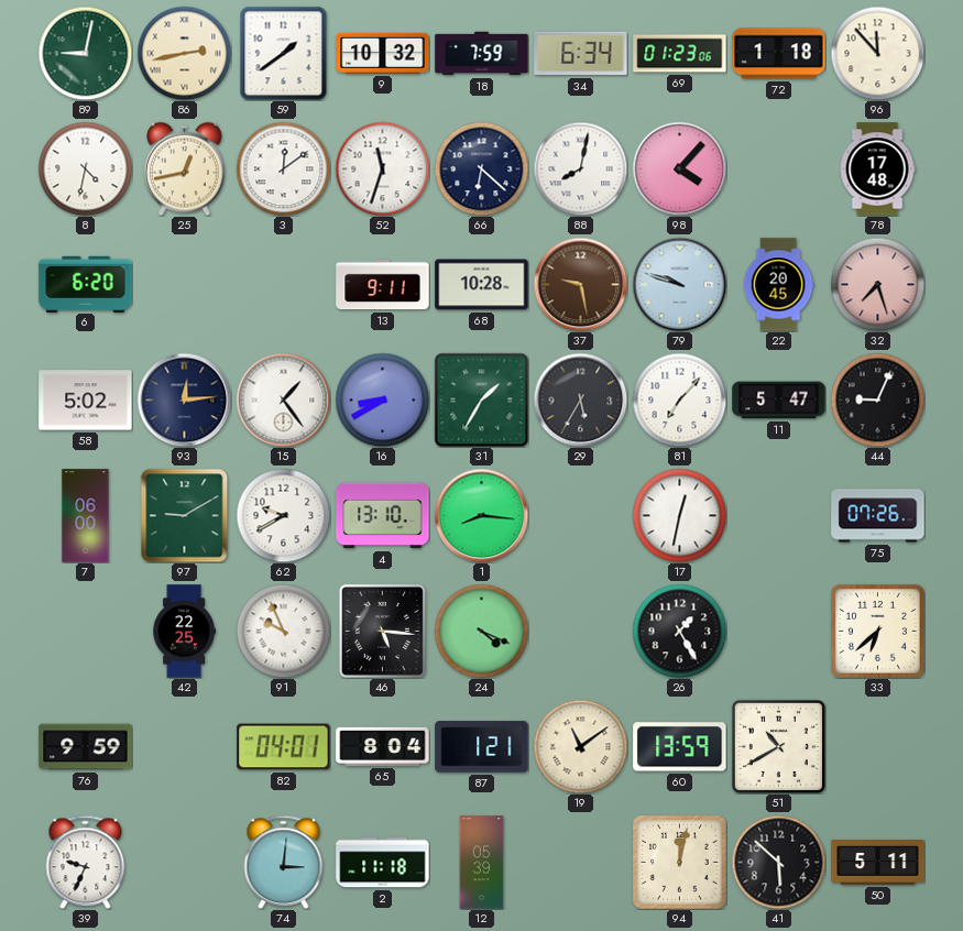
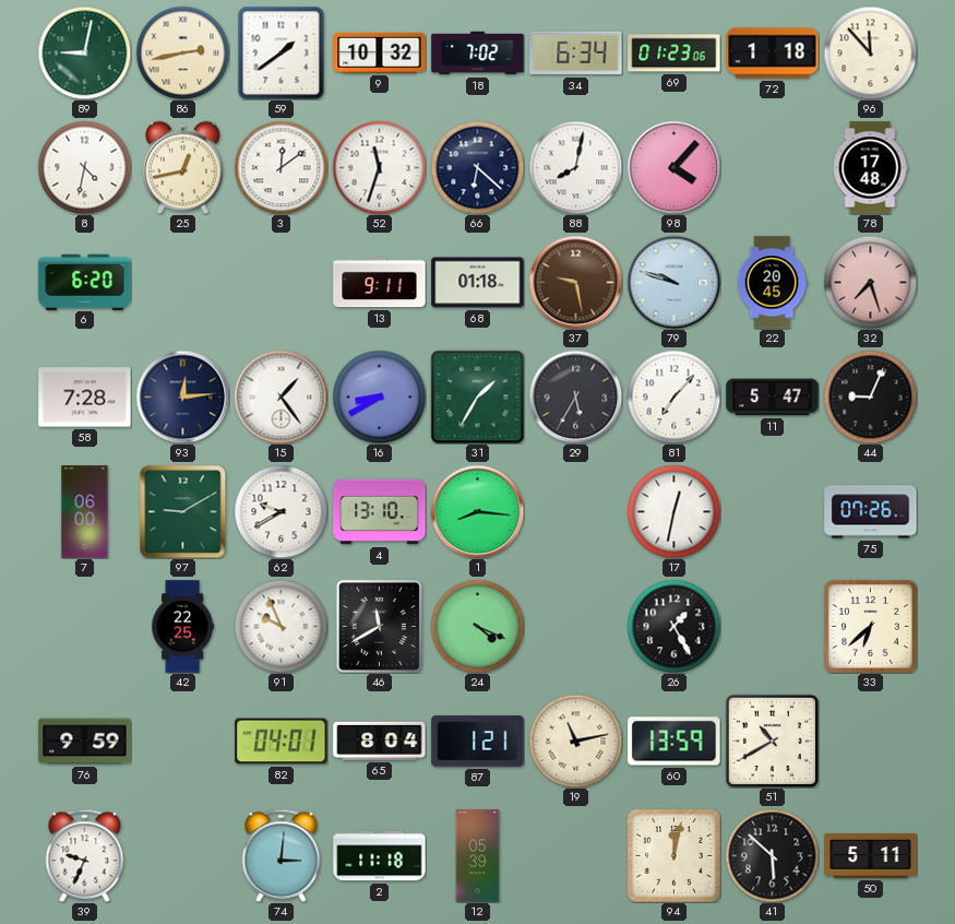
18: 7:59 -> 7:02
68: 10:28 -> 01:18
58: 5:02 -> 7:28
46: 5:16 -> 11:40
19: 11:09 -> 11:13
